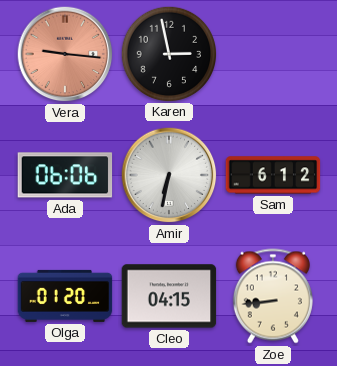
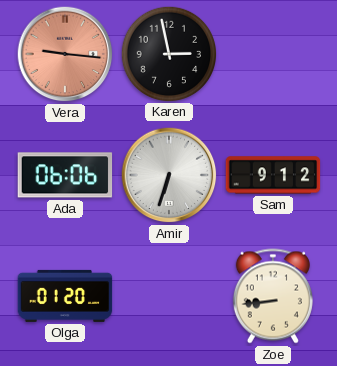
Amir: 6:32 -> 6:33
Sam: 6:12 -> 9:12
Cleo: 04:15 -> none
